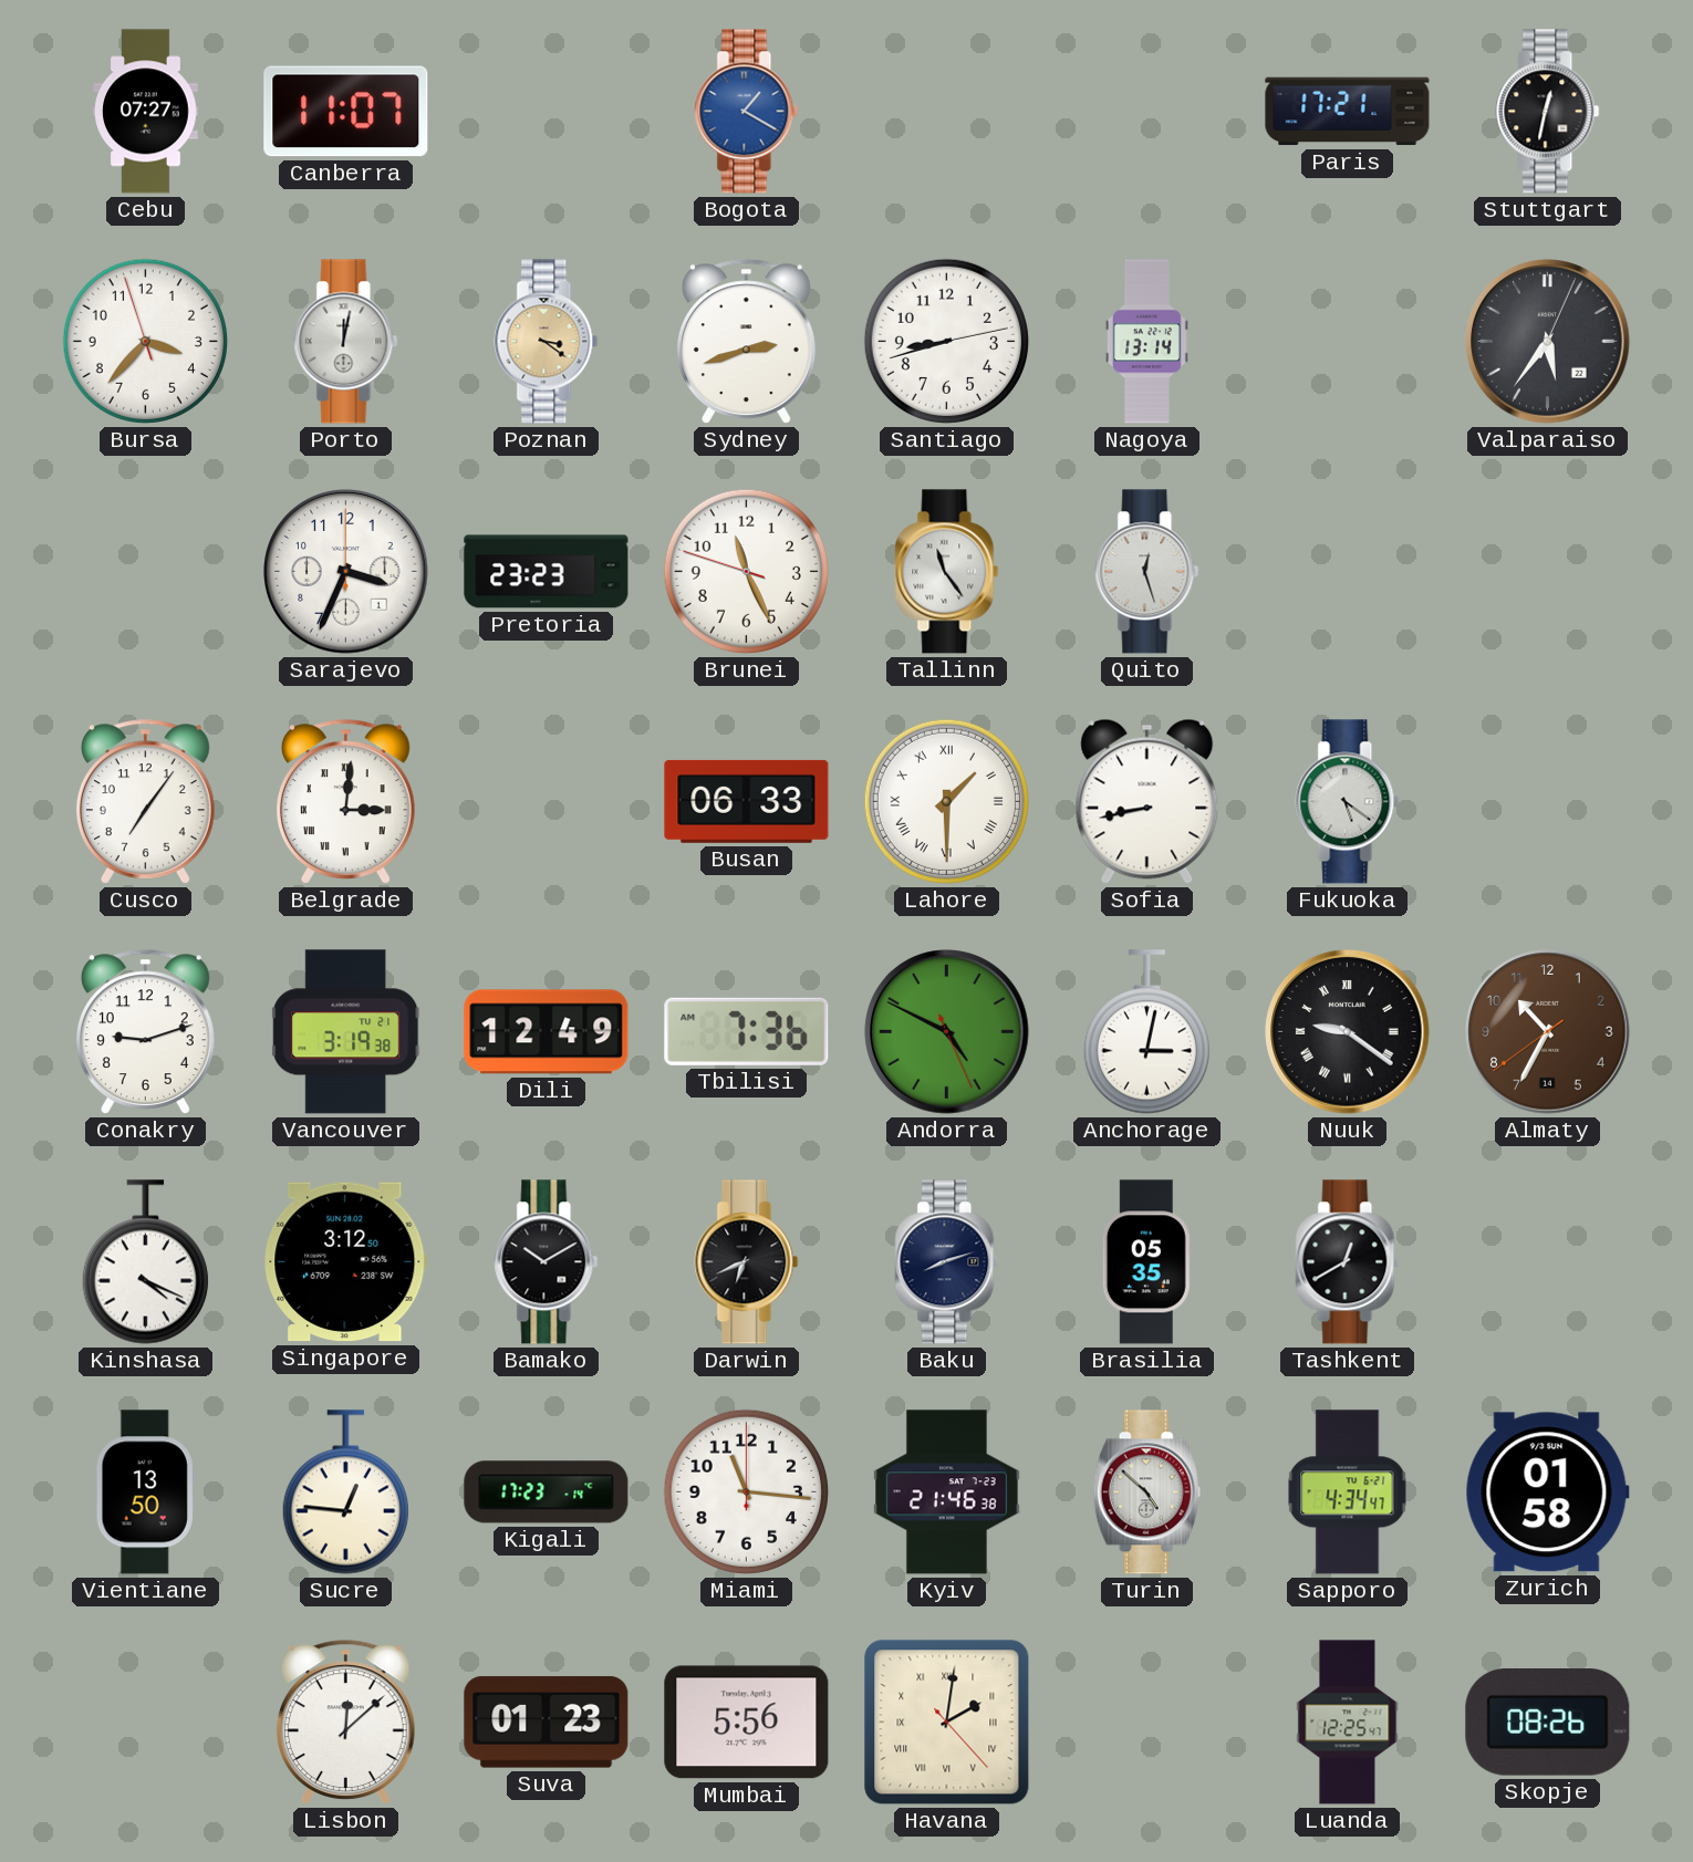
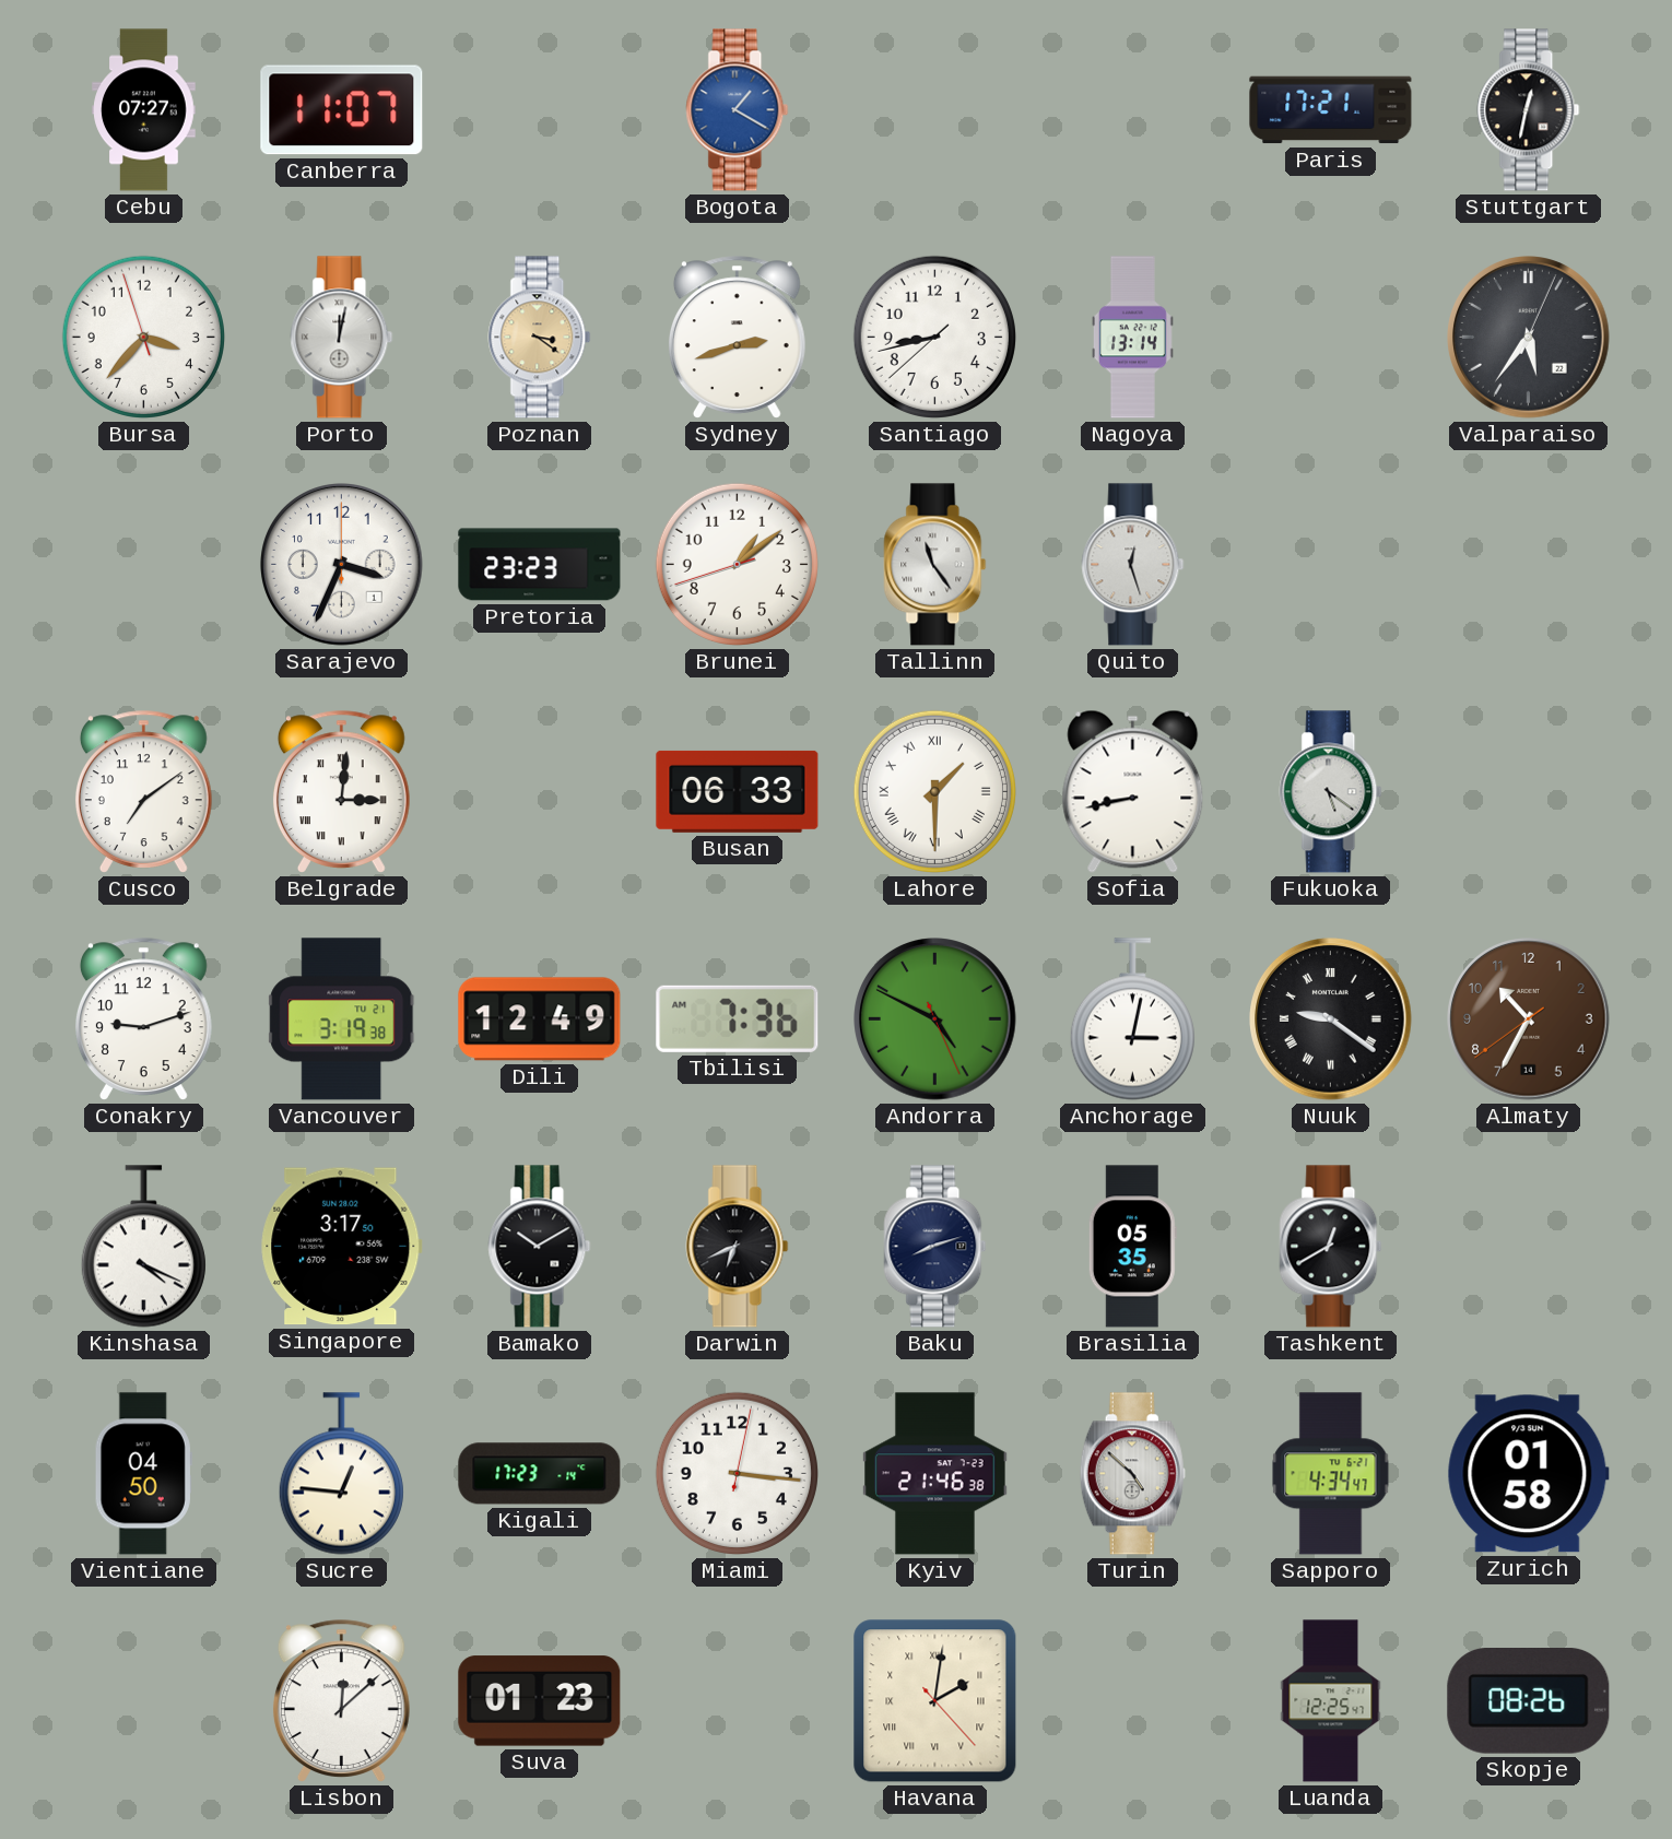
Santiago: 8:42:13 -> 8:42:38
Brunei: 11:25 -> 1:08
Cusco: 7:06 -> 7:09
Singapore: 3:12 -> 3:17
Vientiane: 13:50 -> 04:50
Miami: 11:16 -> 3:16
Mumbai: 5:56 -> none
